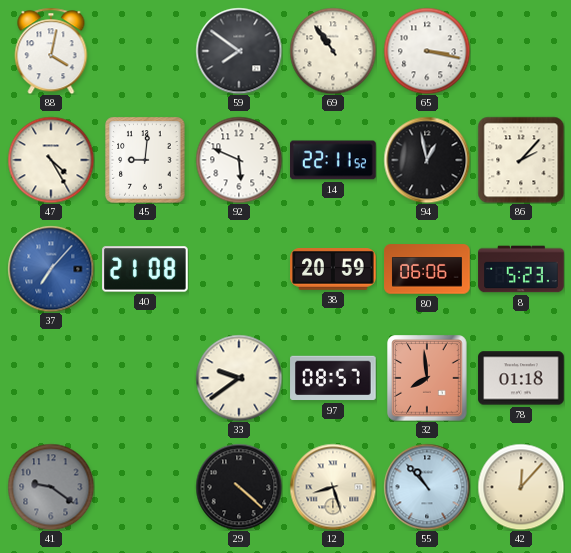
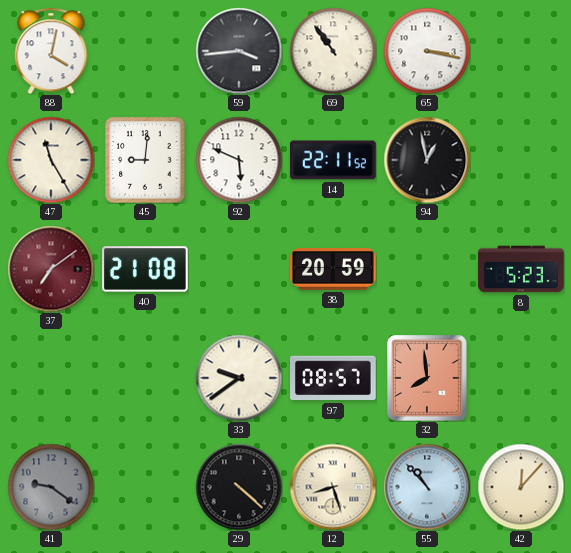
59: 7:51 -> 3:44
47: 4:25 -> 11:25
86: 2:07 -> none
37: 7:07 -> 7:09
37 dial: blue -> burgundy
80: 06:06 -> none
78: 01:18 -> none
